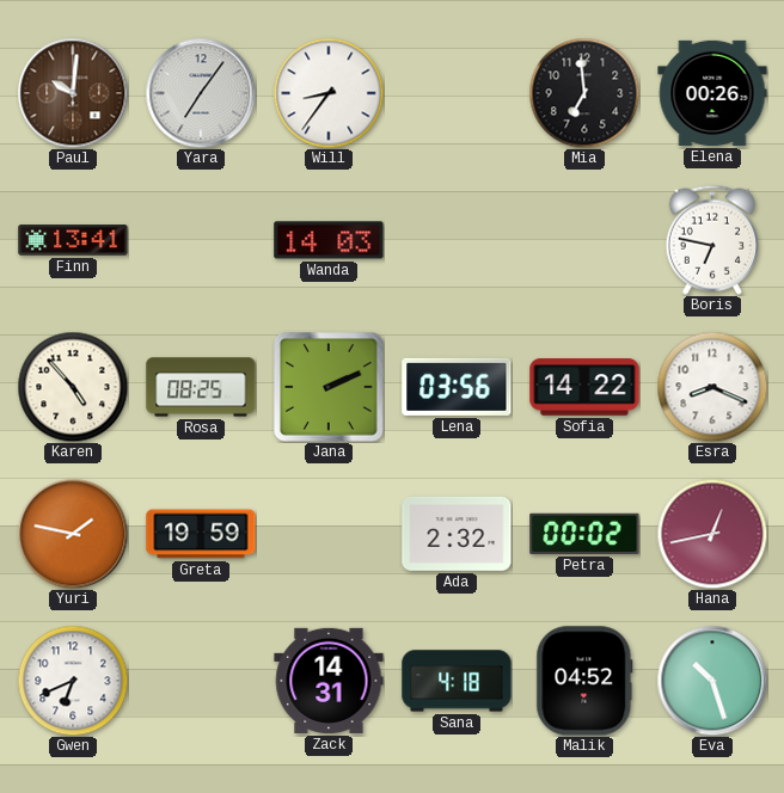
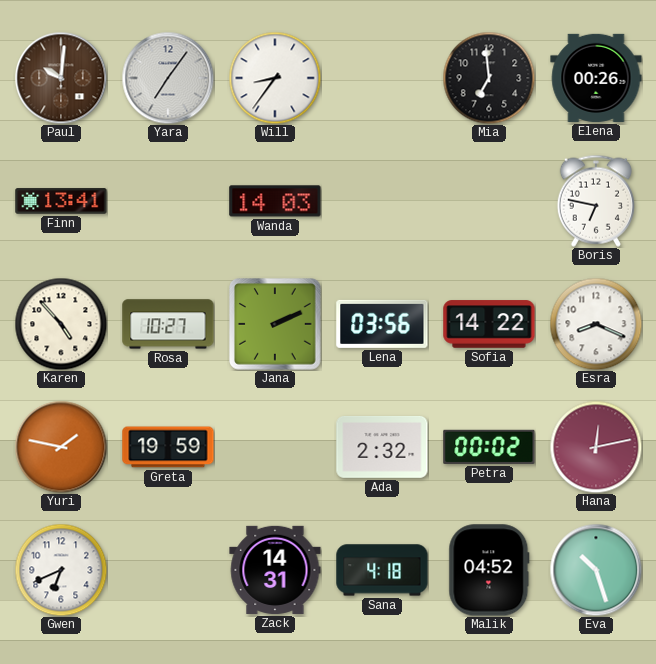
Rosa: 08:25 -> 10:27
Hana: 12:43 -> 12:13
